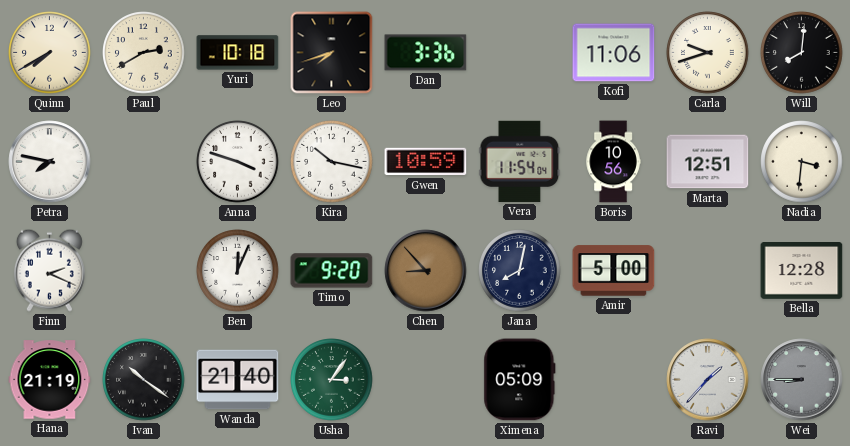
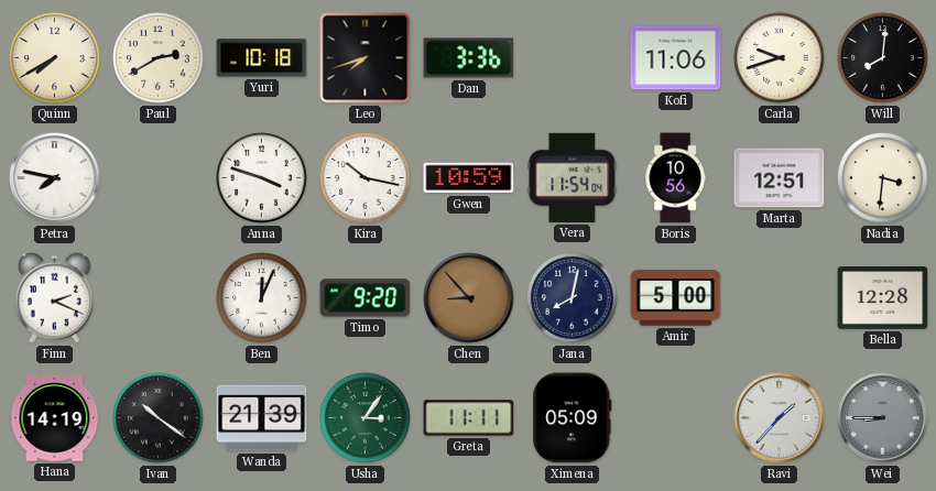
Hana: 21:19 -> 14:19
Wanda: 21:40 -> 21:39
Greta: none -> 11:11
